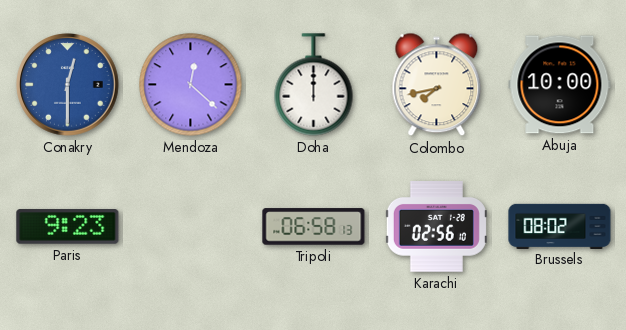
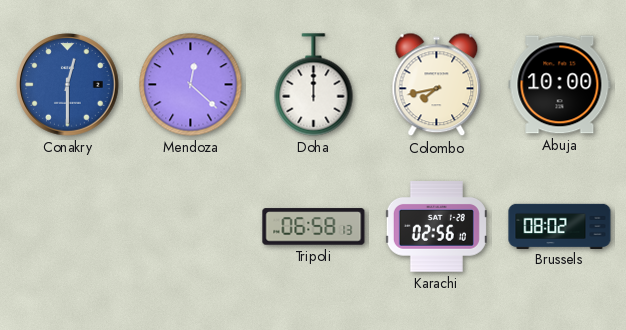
Paris: 9:23 -> none
